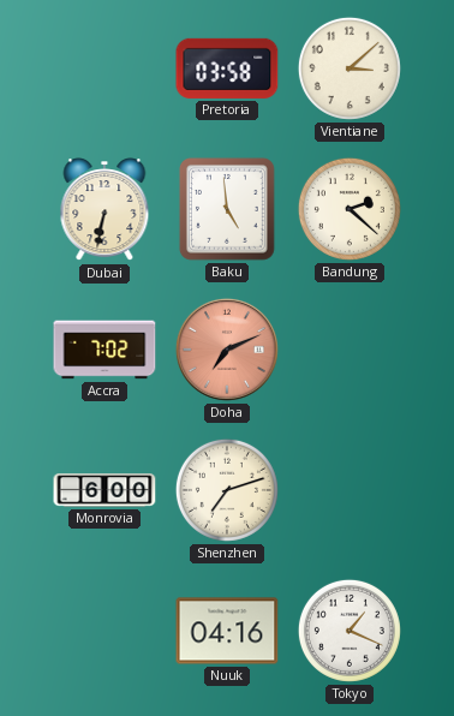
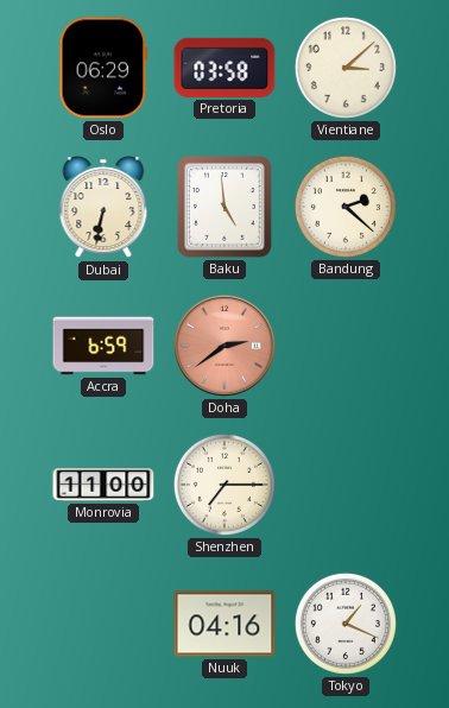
Oslo: none -> 06:29
Accra: 7:02 -> 6:59
Doha: 7:11 -> 2:39
Monrovia: 6:00 -> 11:00
Shenzhen: 7:12 -> 7:15
